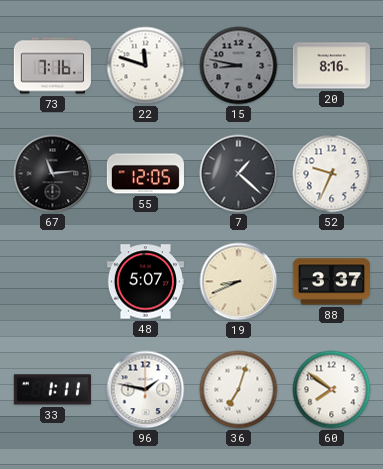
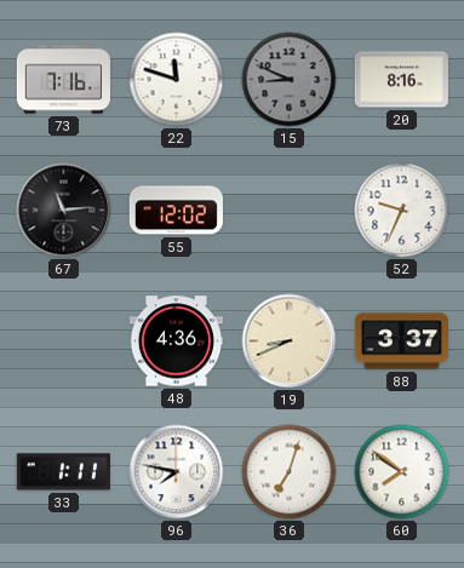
15: 8:47 -> 8:49
55: 12:05 -> 12:02
7: 1:22 -> none
48: 5:07 -> 4:36
96: 1:47 -> 7:47
